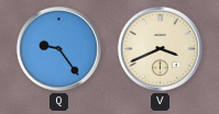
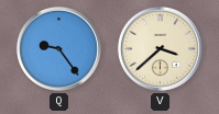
V: 3:41 -> 3:38
